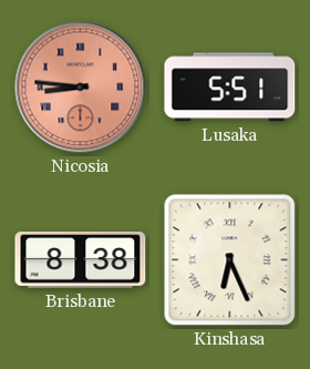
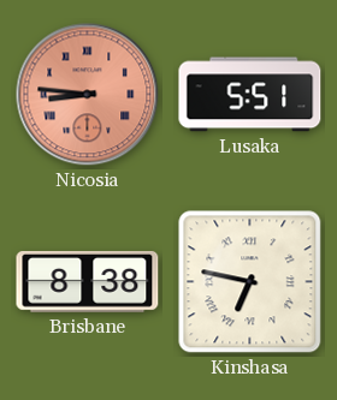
Kinshasa: 6:26 -> 6:47
